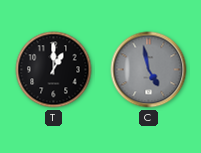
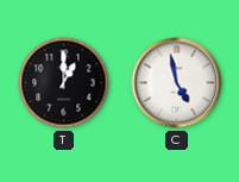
C dial: grey -> white
